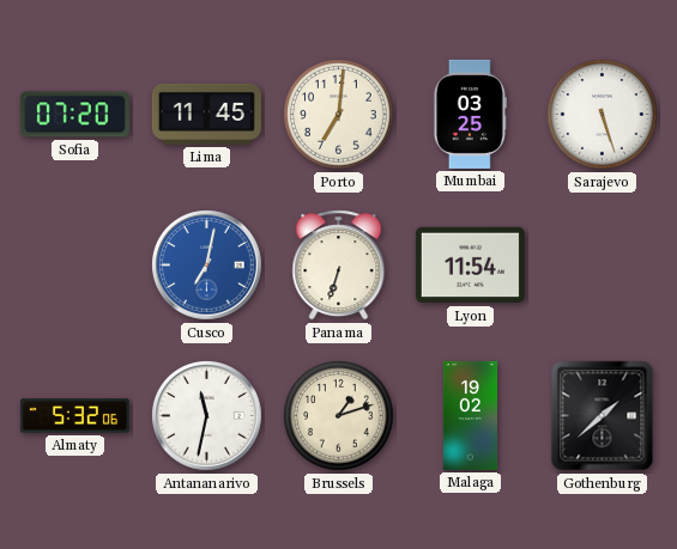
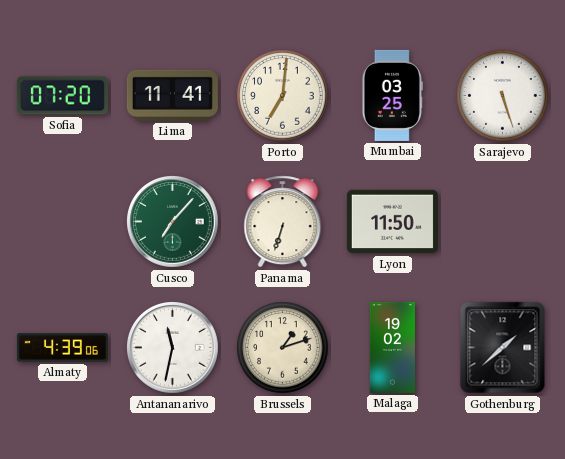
Lima: 11:45 -> 11:41
Cusco: 7:02 -> 7:07
Cusco dial: blue -> green
Lyon: 11:54 -> 11:50
Almaty: 5:32 -> 4:39
